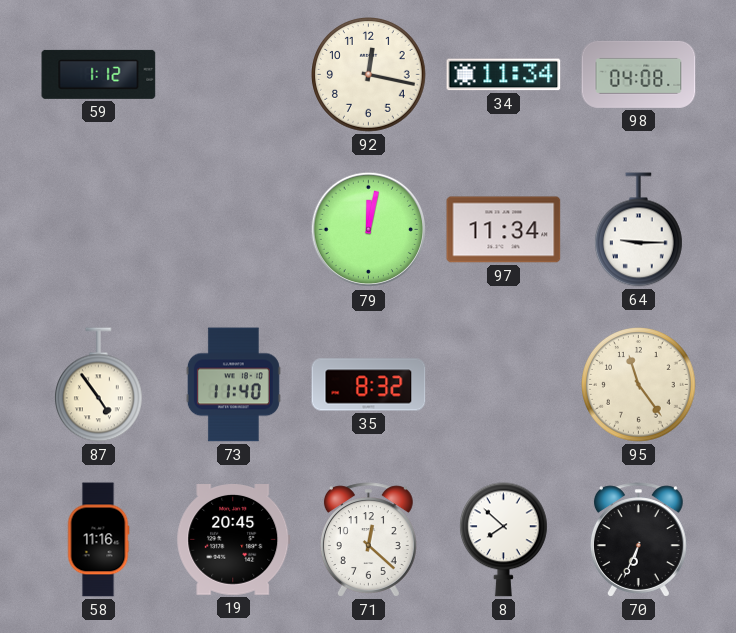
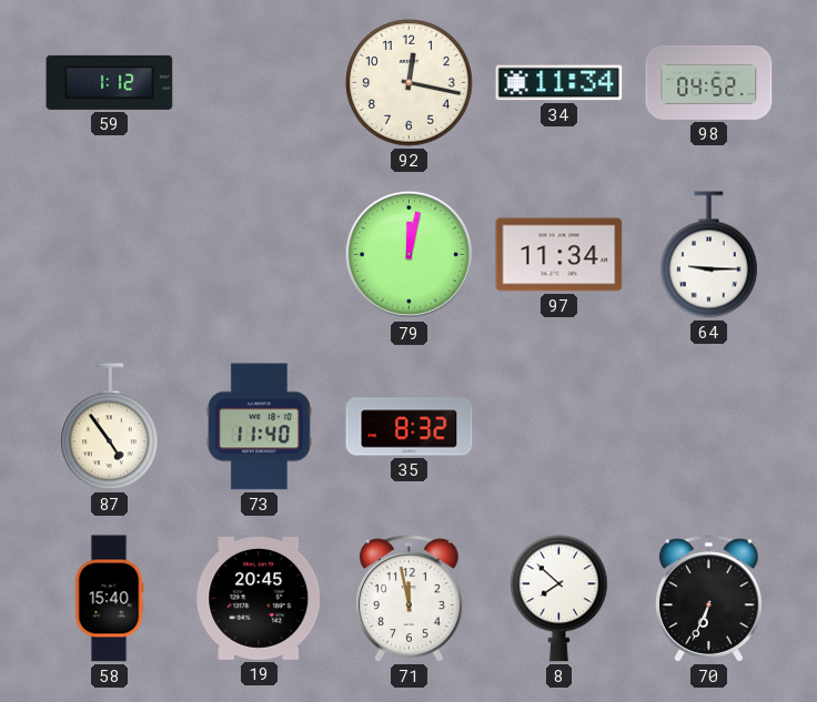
98: 04:08 -> 04:52
95: 11:24 -> none
58: 11:16 -> 15:40
71: 12:22 -> 11:58
